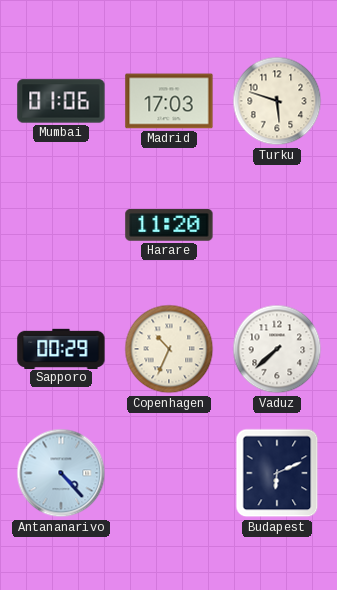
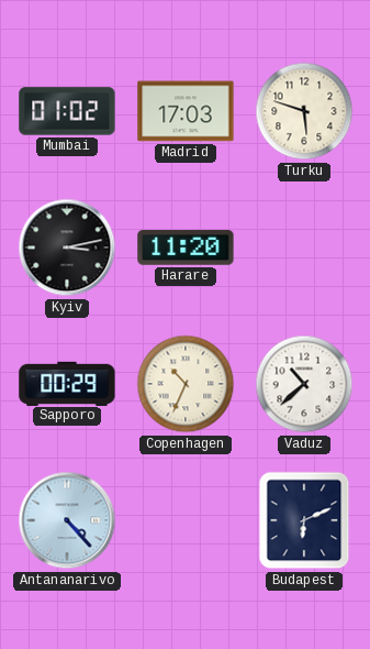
Mumbai: 01:06 -> 01:02
Kyiv: none -> 3:13
Vaduz: 7:38 -> 10:38
